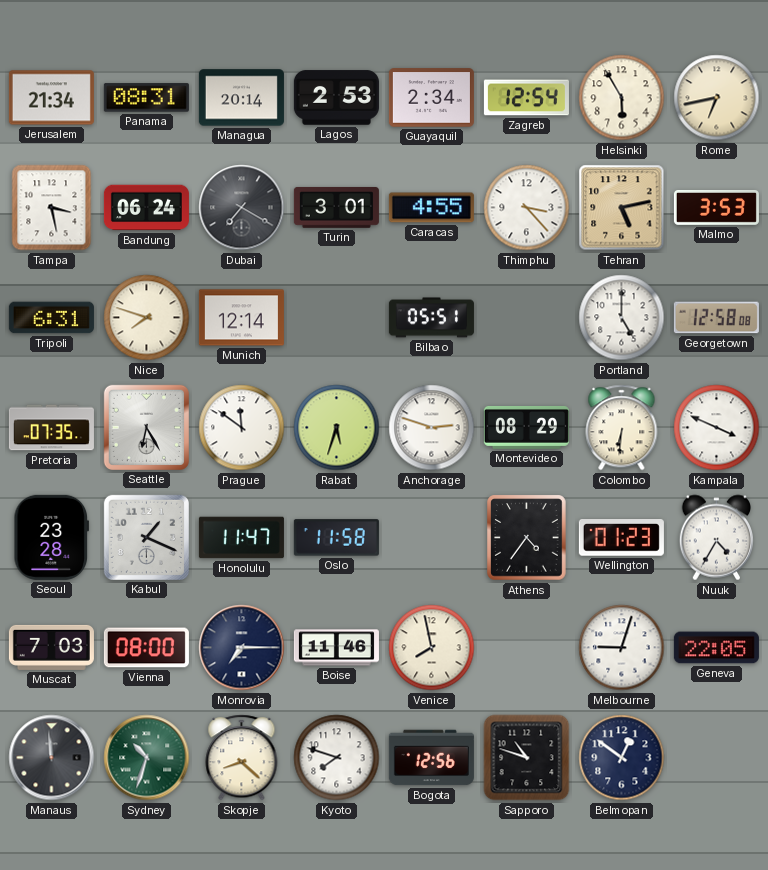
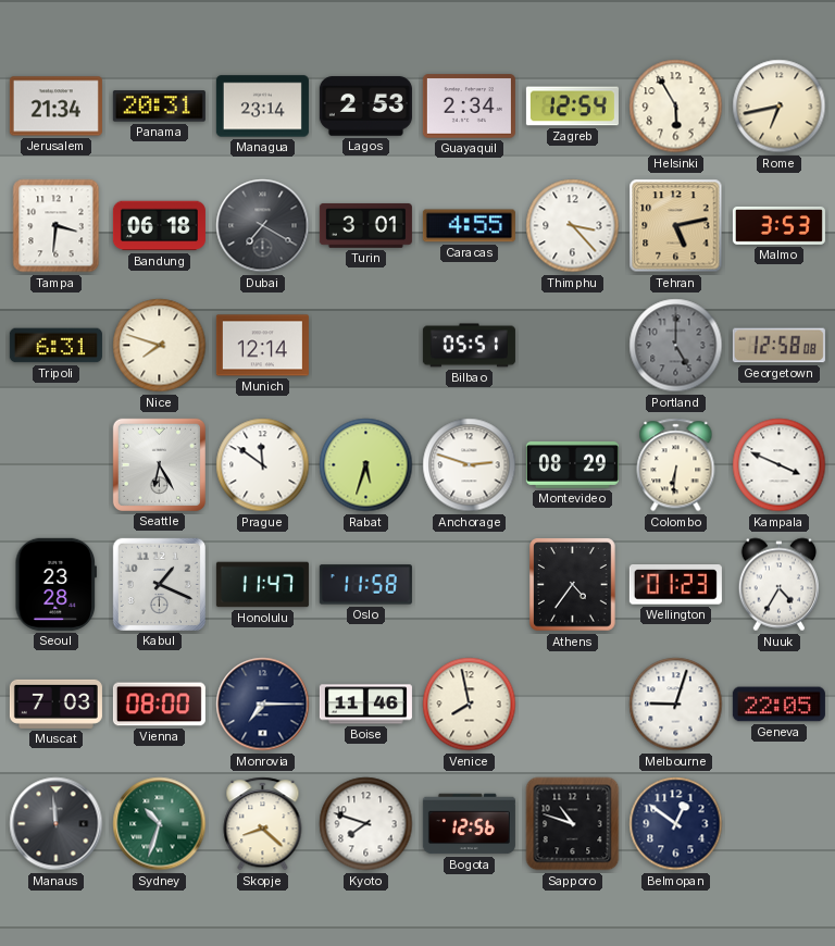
Panama: 08:31 -> 20:31
Managua: 20:14 -> 23:14
Tampa: 3:28 -> 3:31
Bandung: 06:24 -> 06:18
Portland dial: white -> grey
Pretoria: 07:35 -> none
